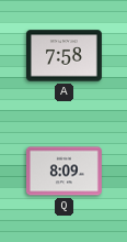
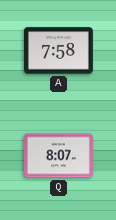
Q: 8:09 -> 8:07
